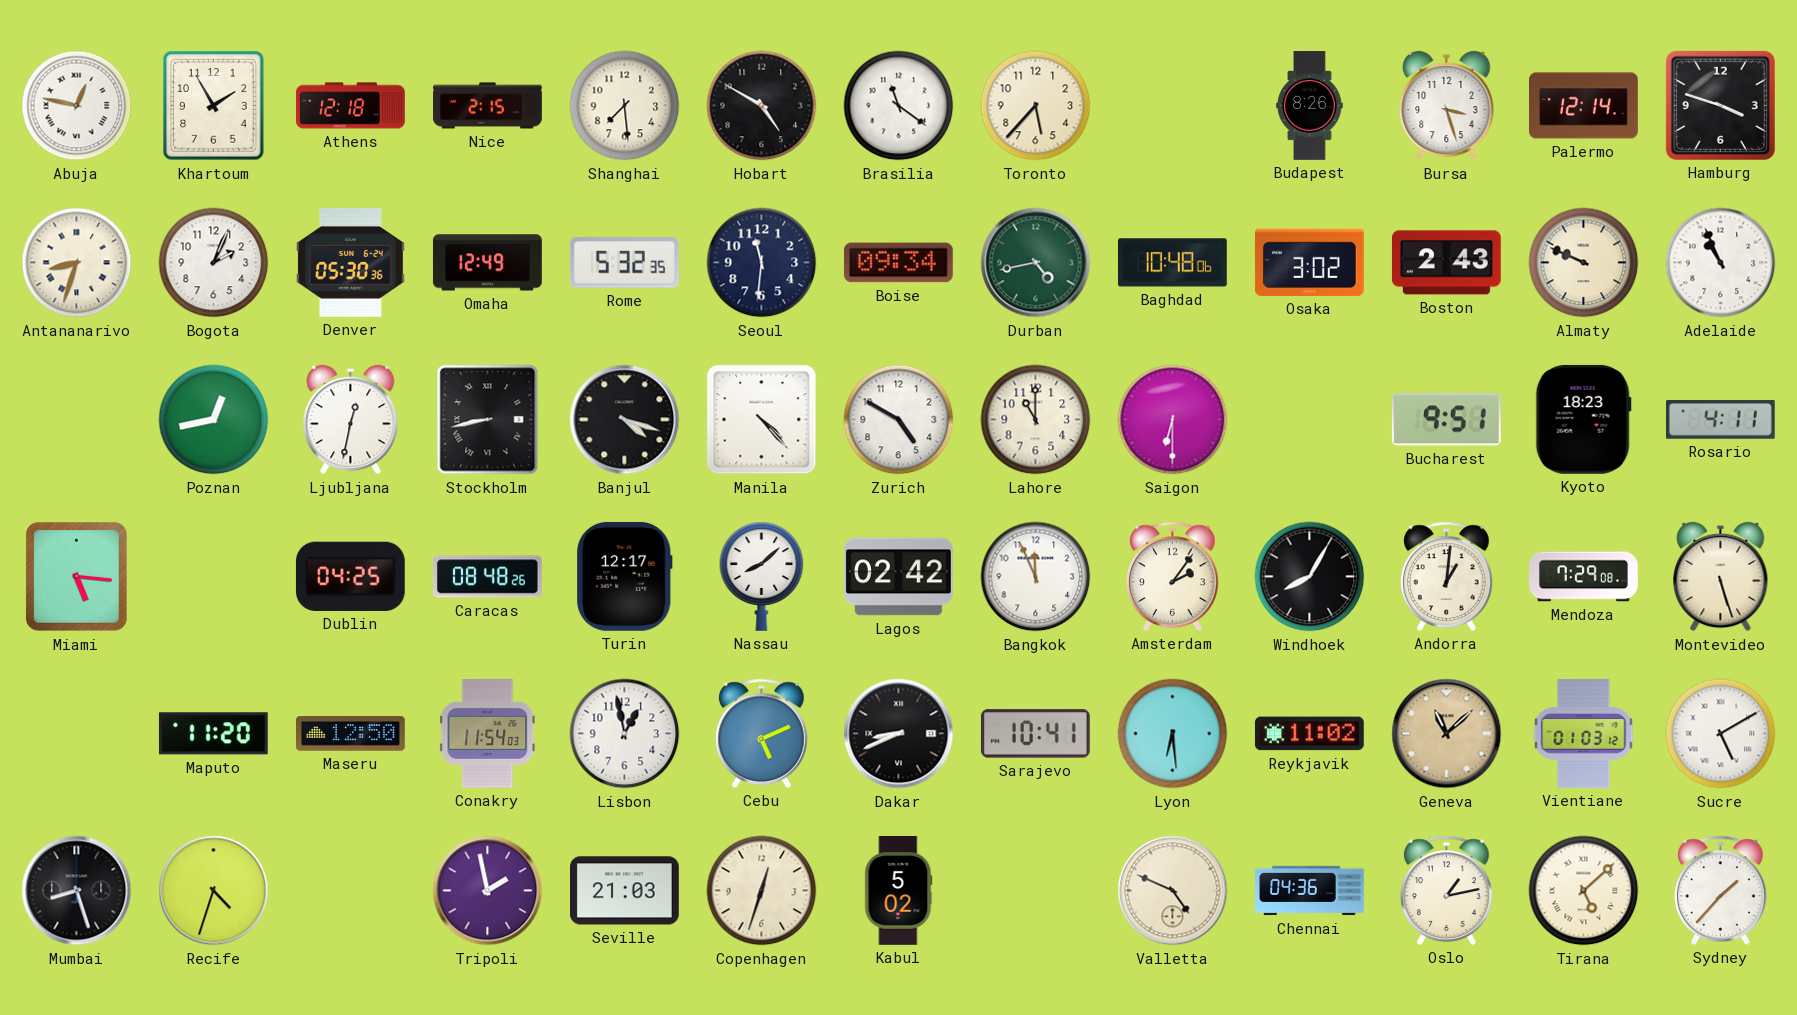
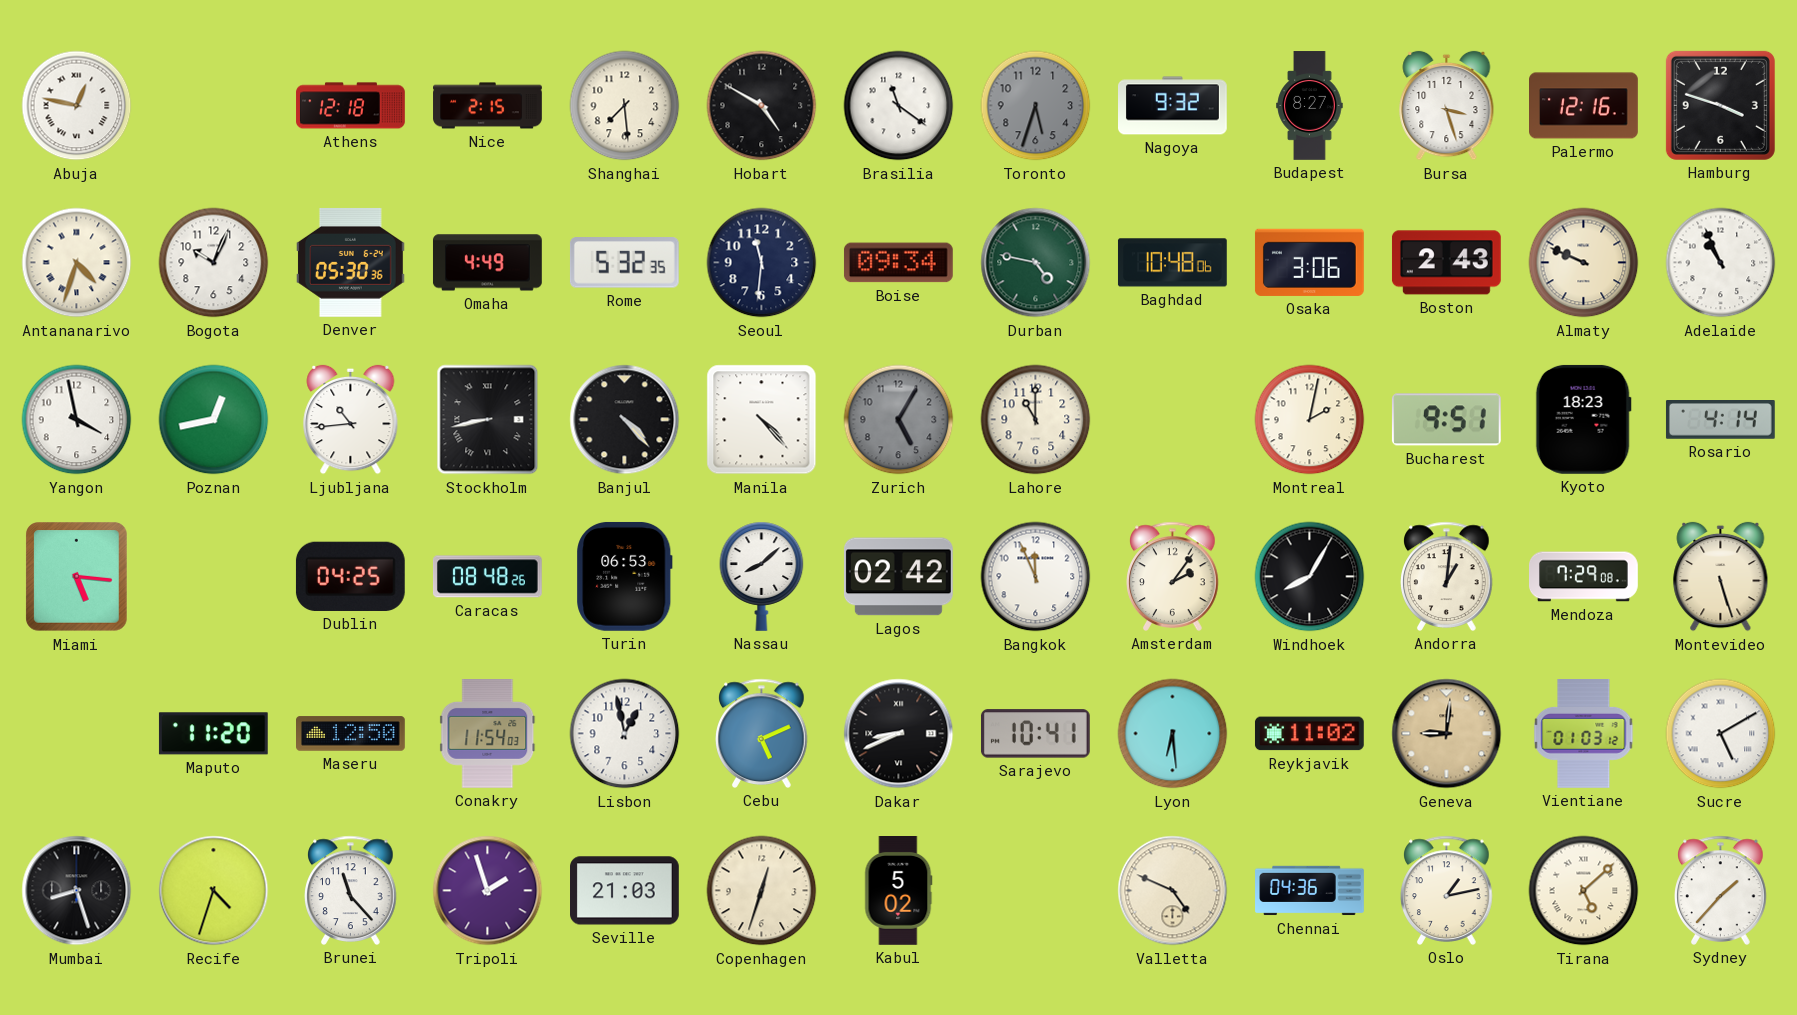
Khartoum: 1:55 -> none
Toronto: 5:37 -> 5:33
Toronto dial: cream -> grey
Nagoya: none -> 9:32
Budapest: 8:26 -> 8:27
Palermo: 12:14 -> 12:16
Antananarivo: 8:33 -> 4:33
Bogota: 2:04 -> 10:04
Omaha: 12:49 -> 4:49
Durban: 4:43 -> 4:47
Osaka: 3:02 -> 3:06
Yangon: none -> 3:58
Ljubljana: 12:32 -> 10:44
Banjul: 4:18 -> 4:23
Zurich: 4:50 -> 5:05
Zurich dial: white -> grey
Saigon: 6:30 -> none
Montreal: none -> 2:02
Rosario: 4:11 -> 4:14
Turin: 12:17 -> 06:53
Geneva: 11:08 -> 9:01
Brunei: none -> 11:23
Tripoli: 1:58 -> 1:57
